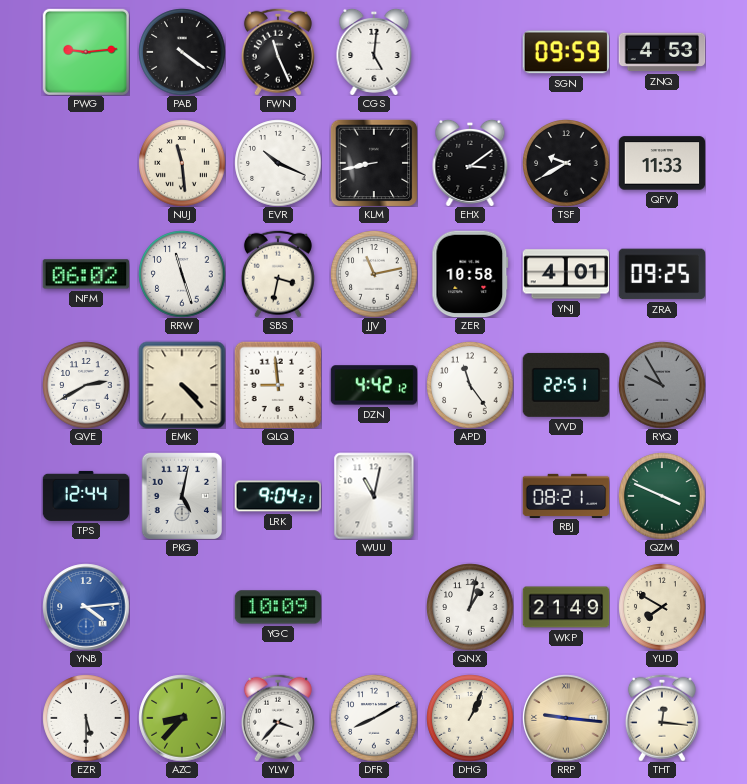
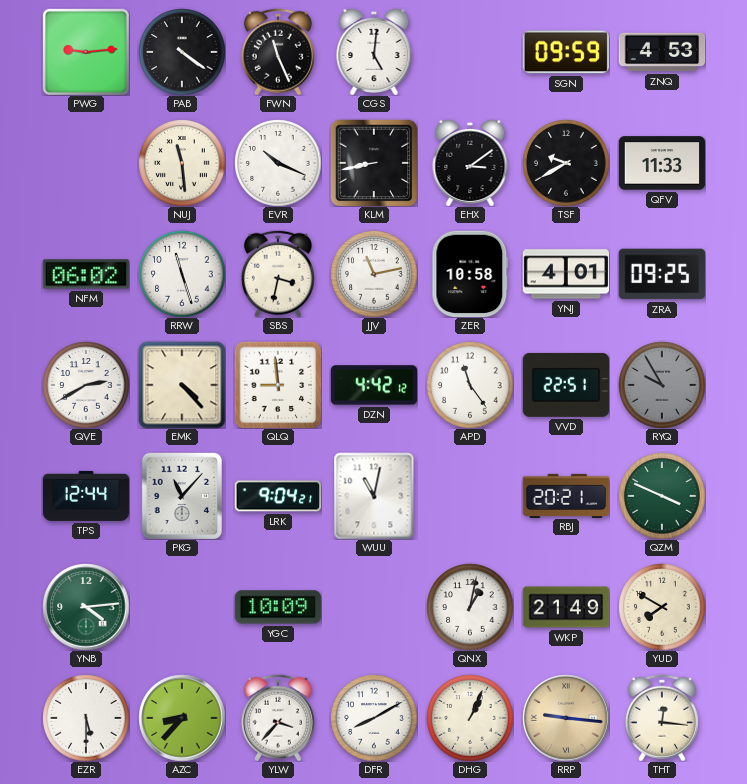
PKG: 5:02 -> 11:07
RBJ: 08:21 -> 20:21
YNB dial: blue -> green
